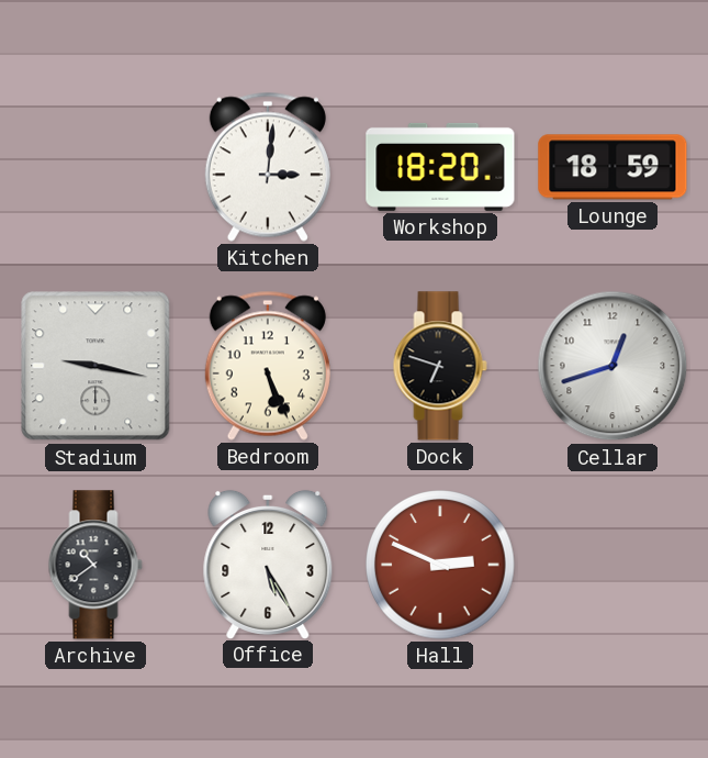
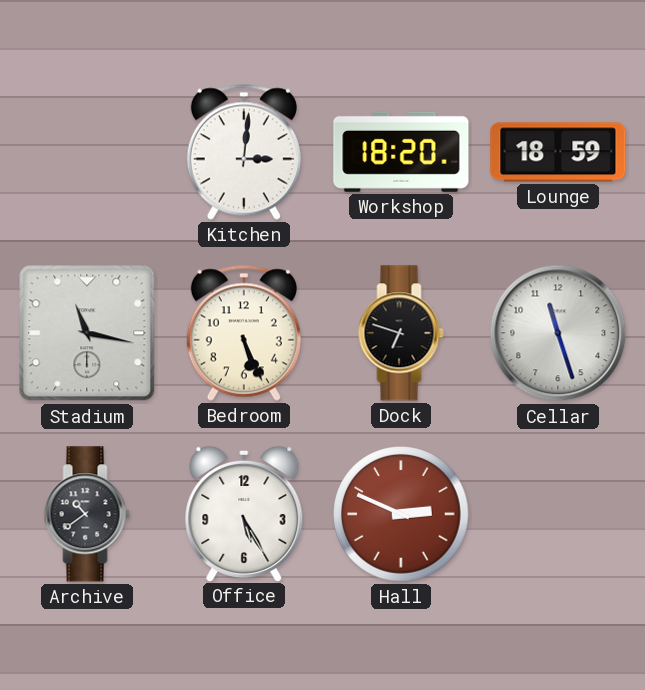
Stadium: 9:17 -> 11:17
Cellar: 12:42 -> 11:27
